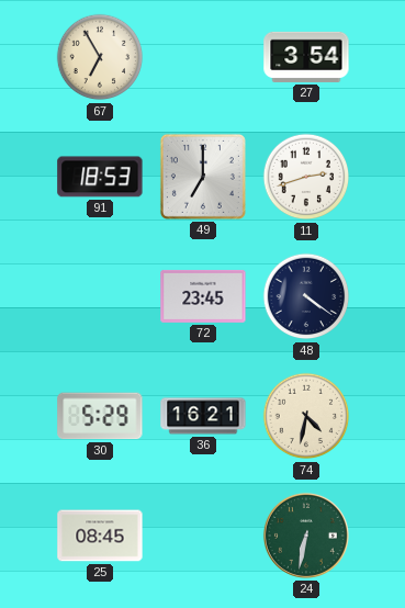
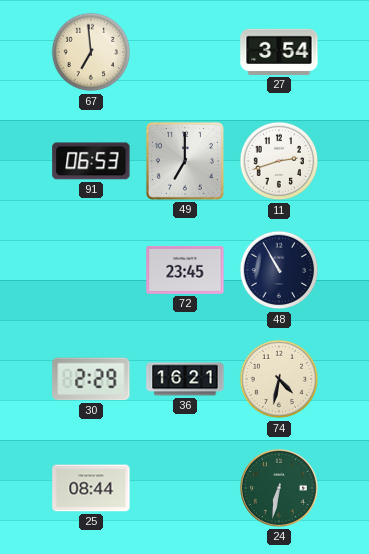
67: 6:55 -> 6:59
91: 18:53 -> 06:53
48: 4:21 -> 10:55
30: 5:29 -> 2:29
25: 08:45 -> 08:44
